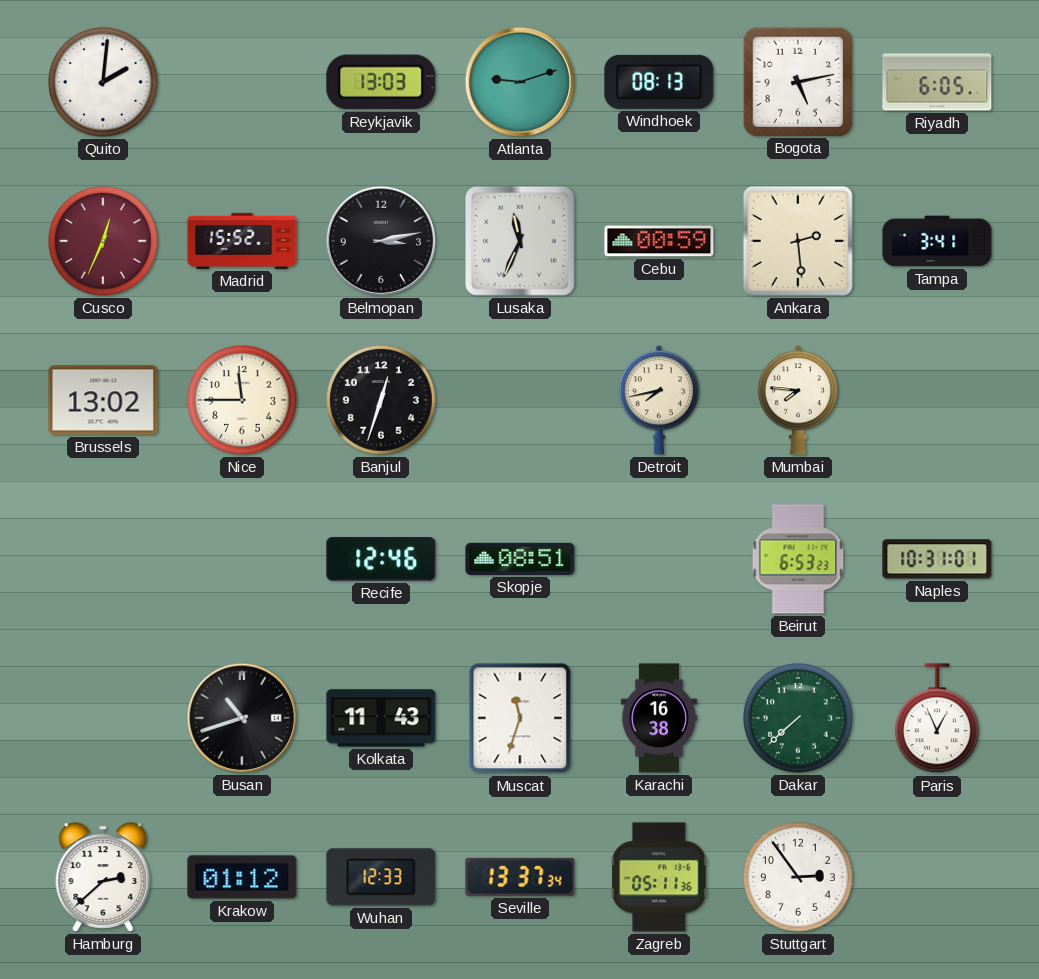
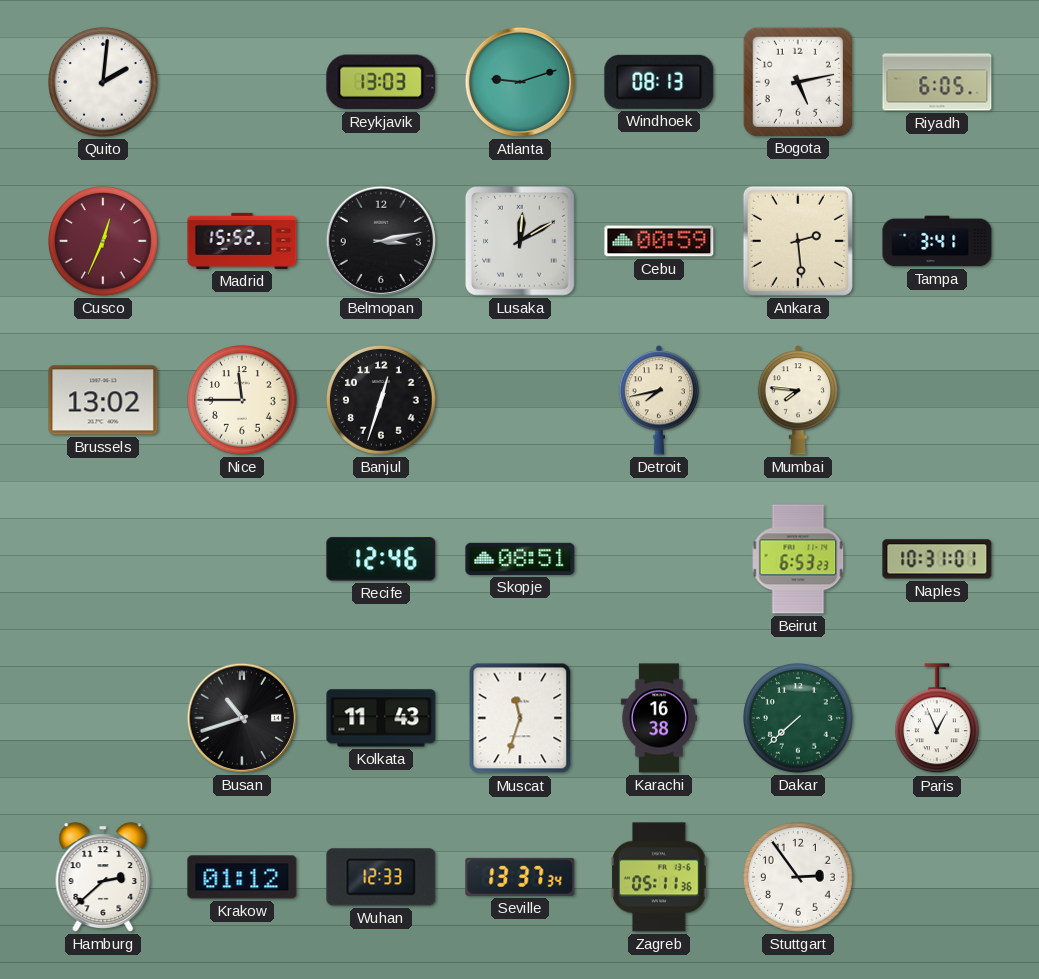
Lusaka: 11:34 -> 12:10
